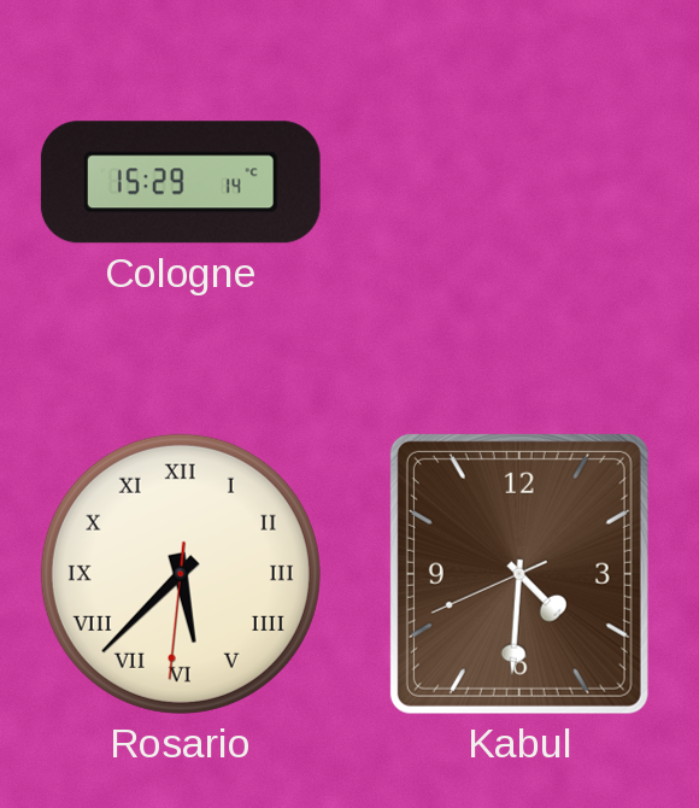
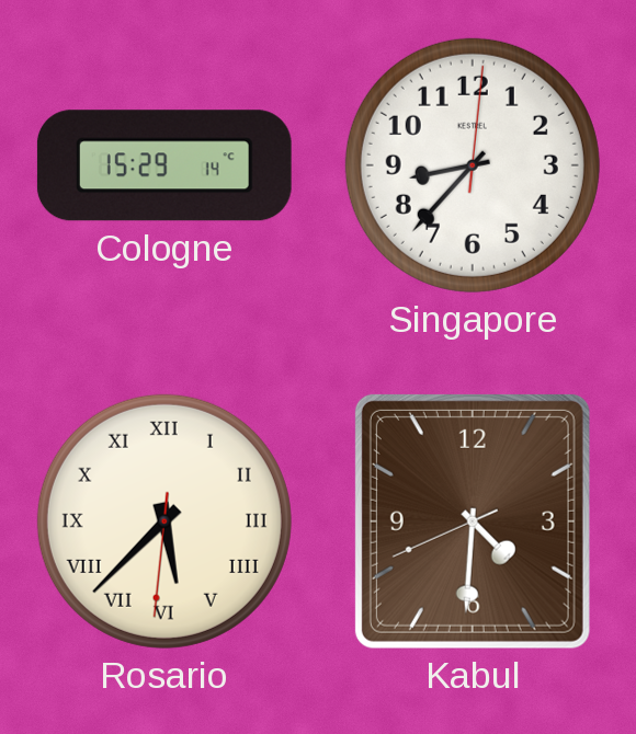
Singapore: none -> 8:37
